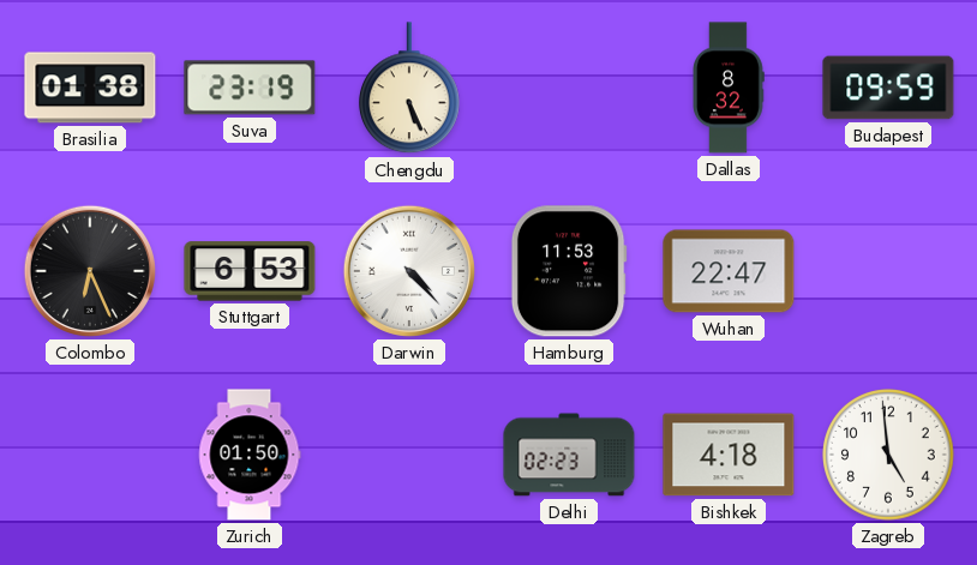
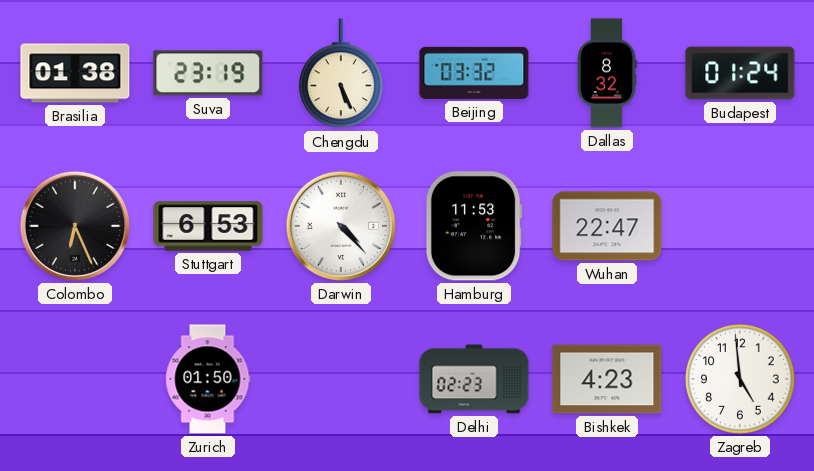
Beijing: none -> 03:32
Budapest: 09:59 -> 01:24
Bishkek: 4:18 -> 4:23
